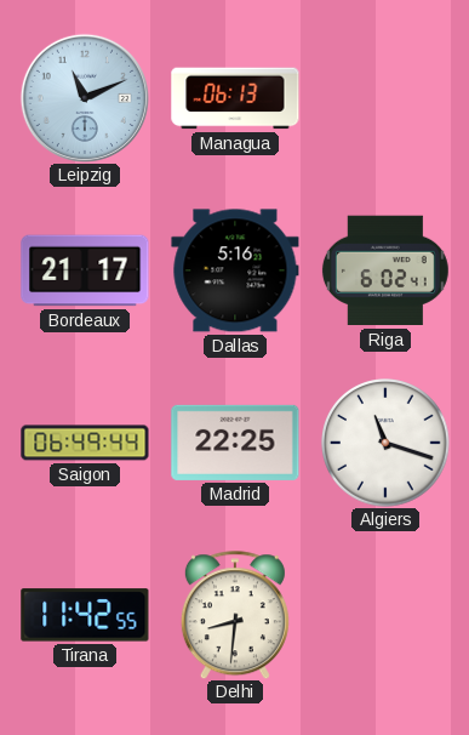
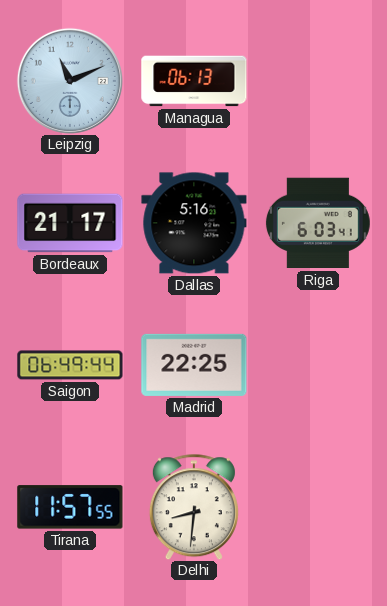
Riga: 6:02 -> 6:03
Algiers: 11:18 -> none
Tirana: 11:42 -> 11:57
